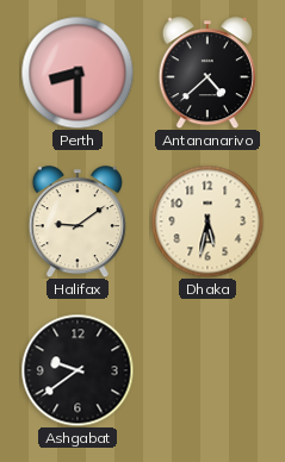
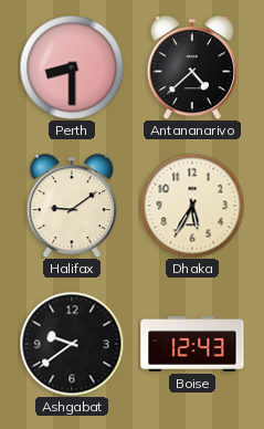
Dhaka: 5:32 -> 5:35
Boise: none -> 12:43
